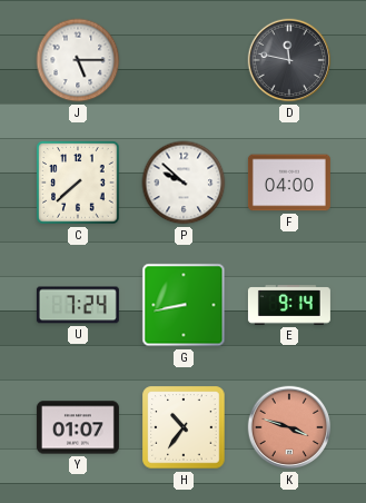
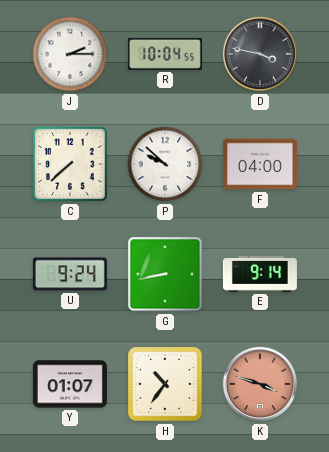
J: 5:15 -> 2:15
R: none -> 10:04
D: 11:47 -> 3:47
U: 7:24 -> 9:24
